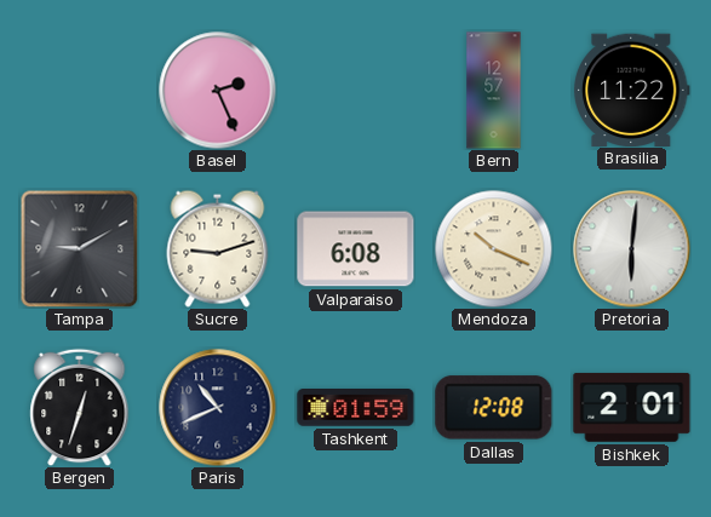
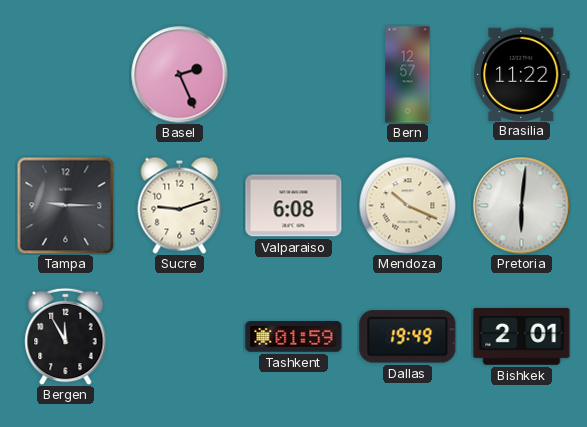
Tampa: 9:10 -> 9:15
Bergen: 12:33 -> 11:55
Paris: 10:41 -> none
Dallas: 12:08 -> 19:49
